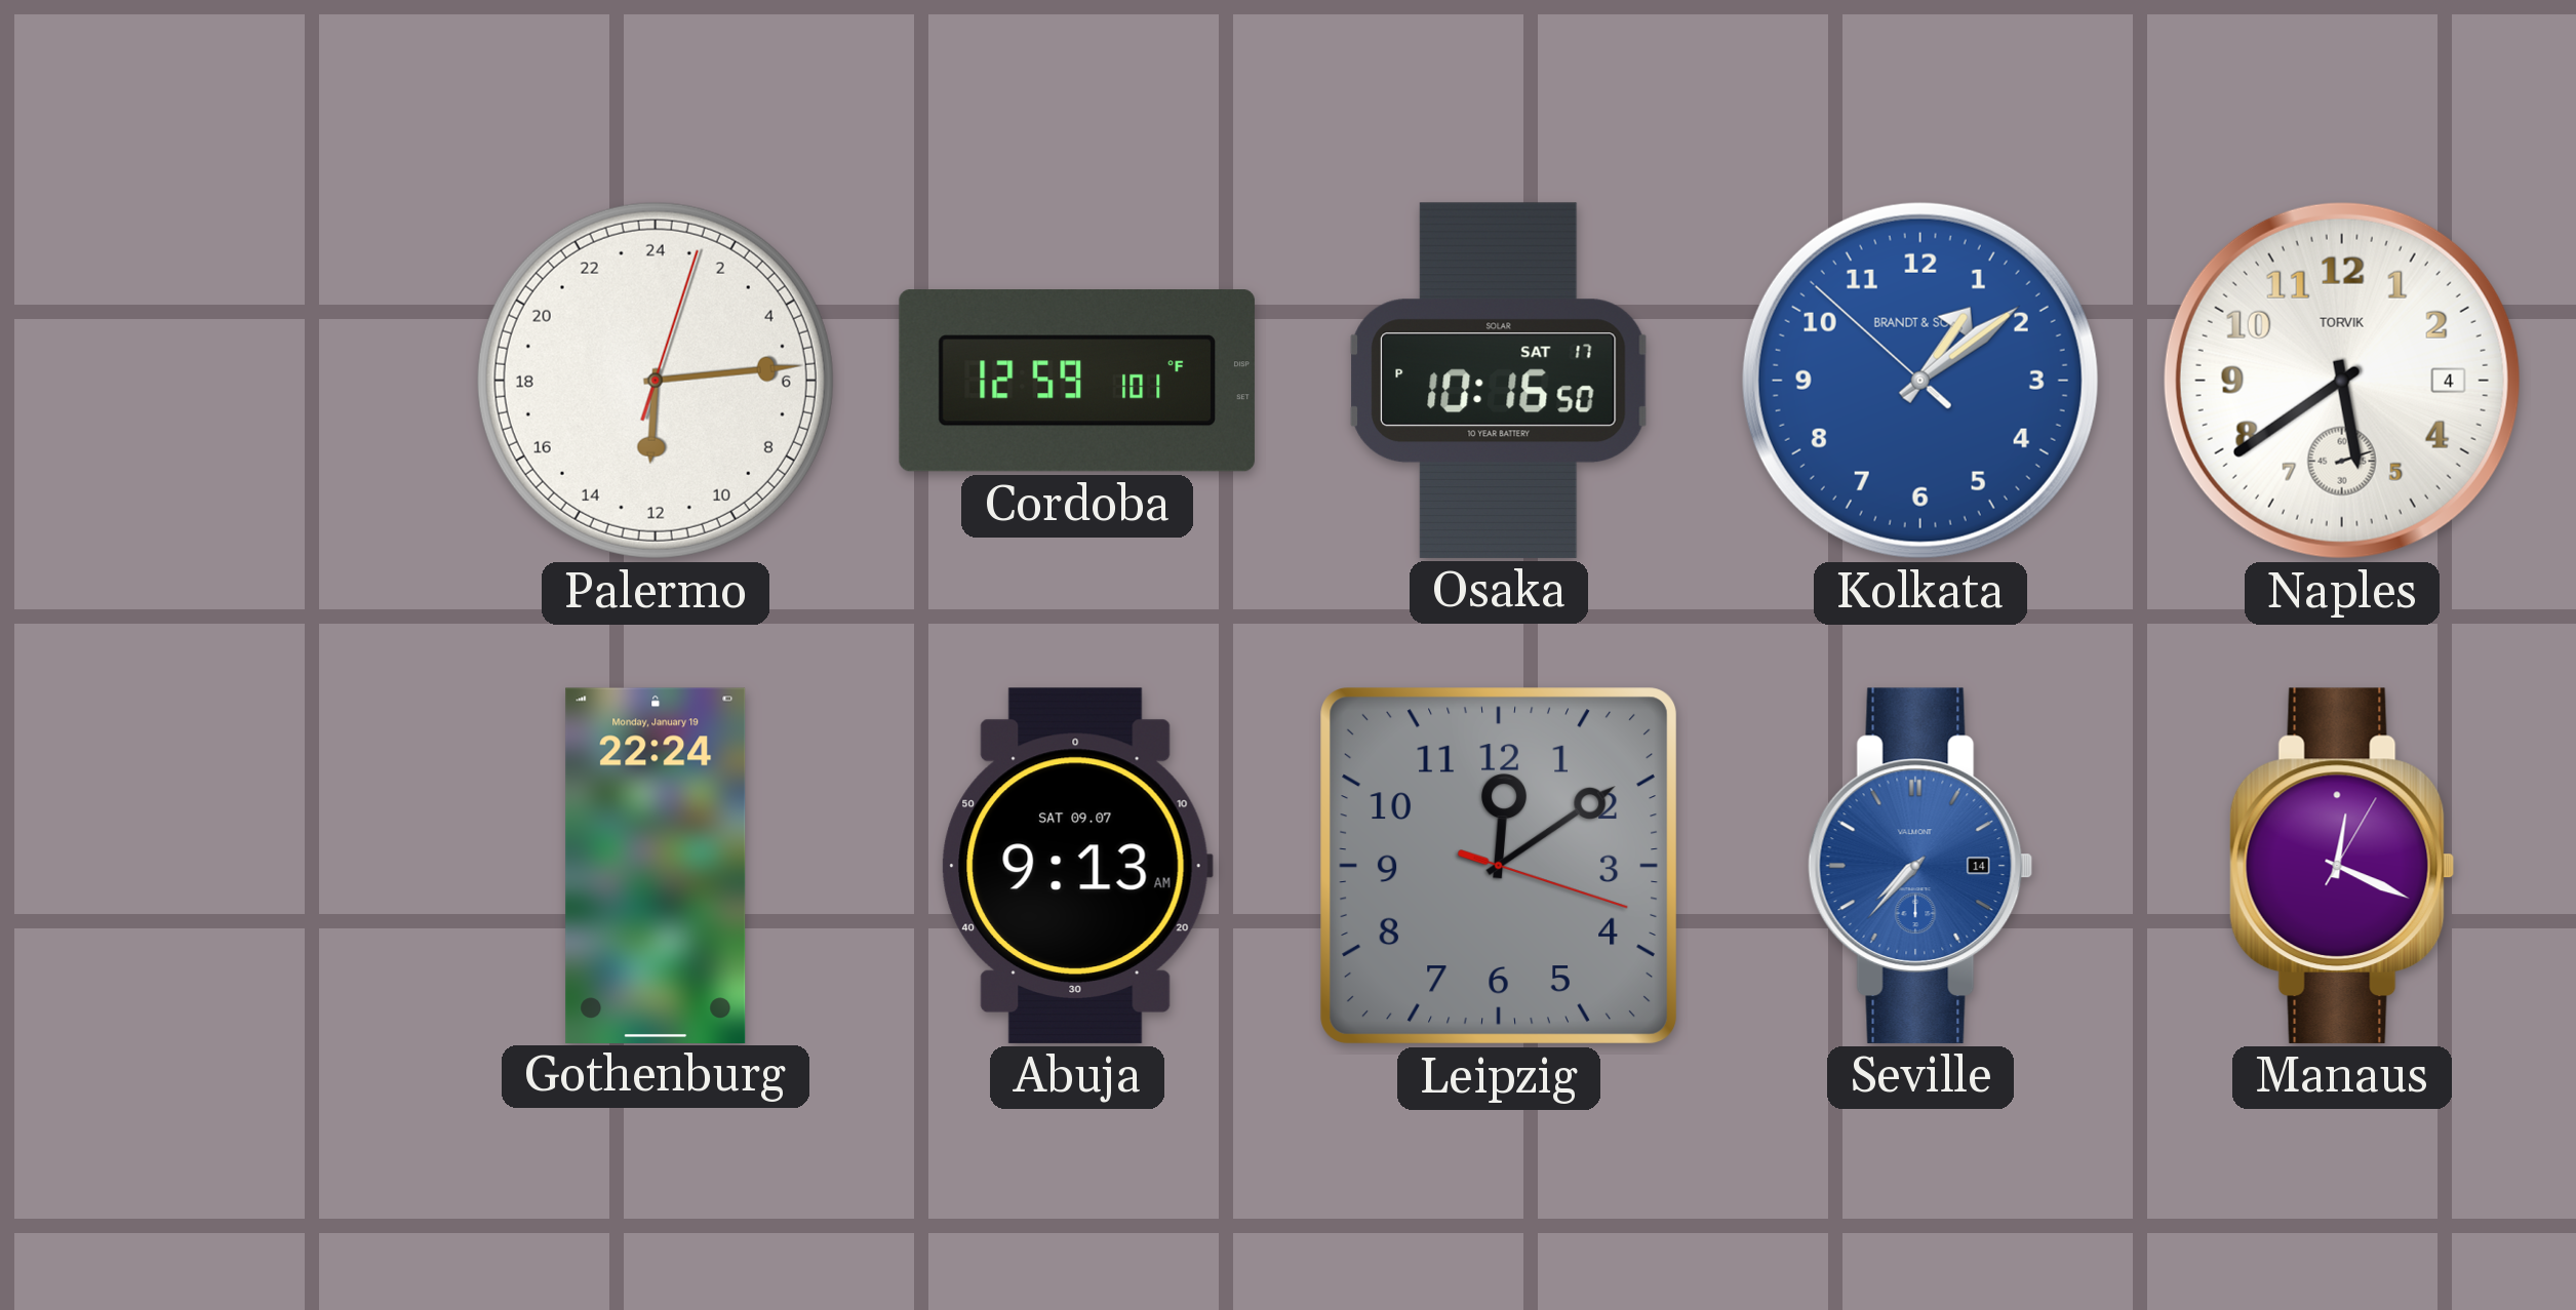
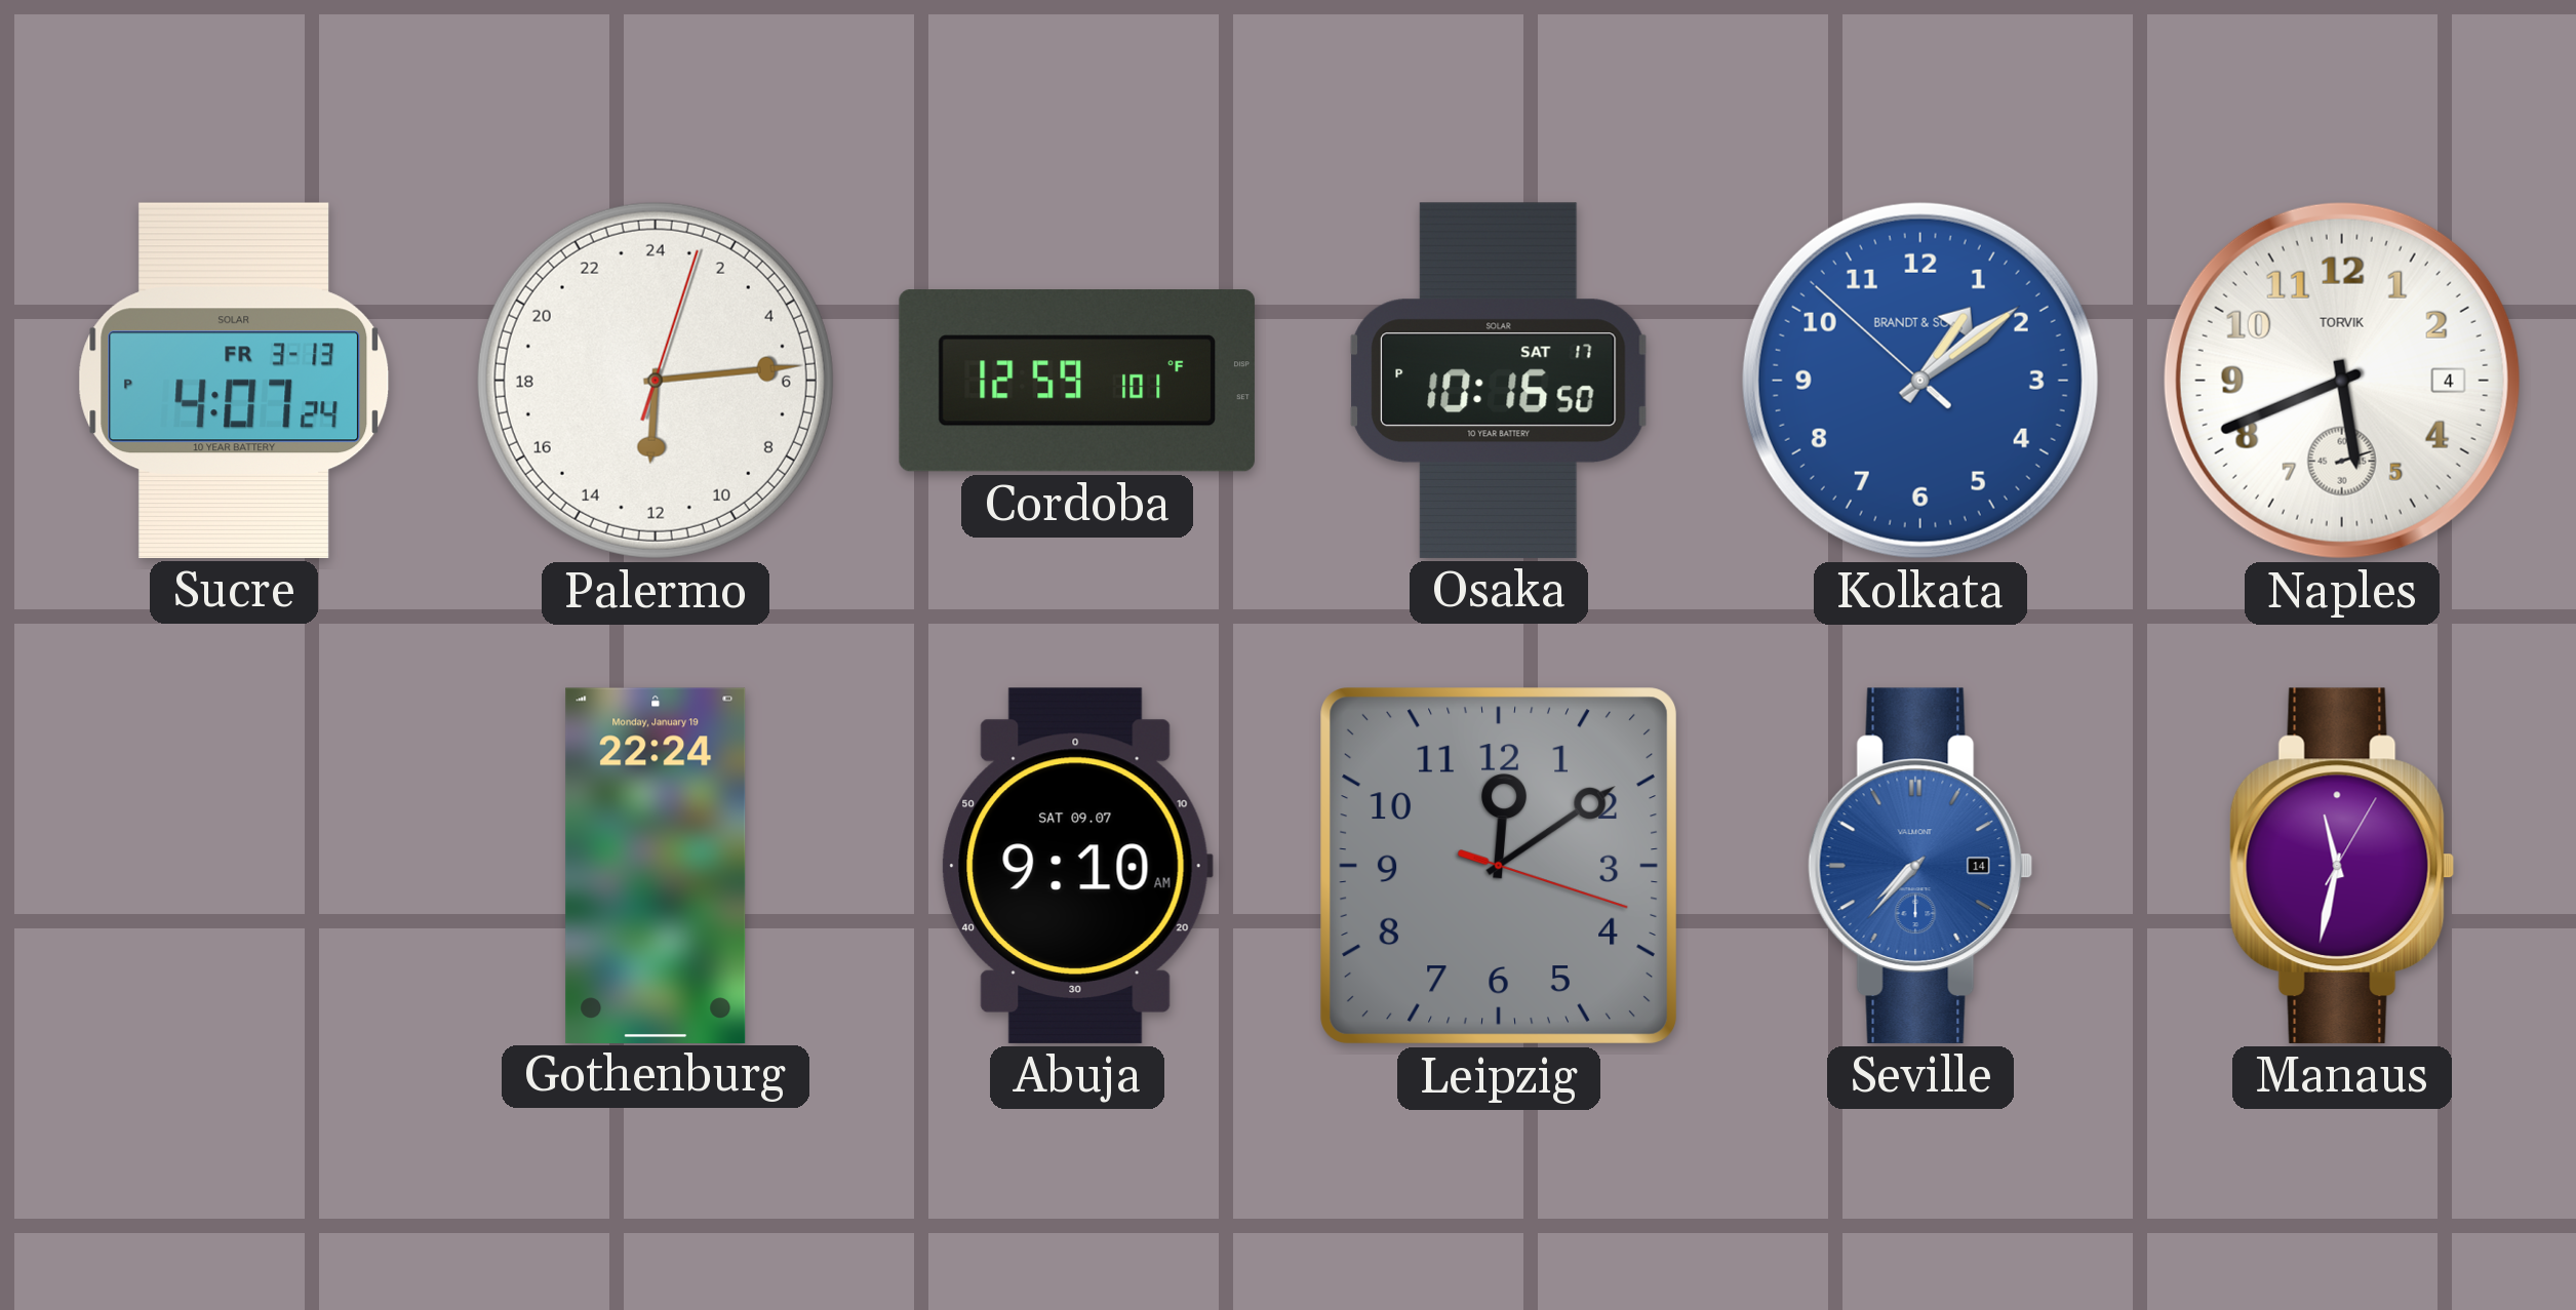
Sucre: none -> 4:07
Naples: 5:39 -> 5:41
Abuja: 9:13 -> 9:10
Manaus: 12:19 -> 11:32
